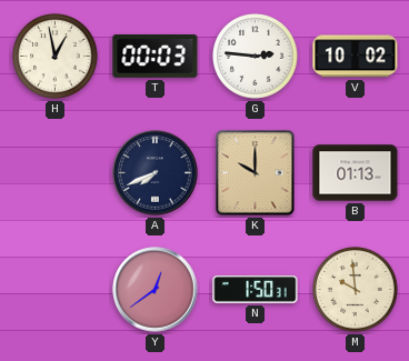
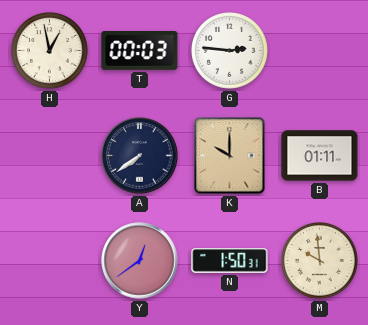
V: 10:02 -> none
A: 7:41 -> 7:39
B: 01:13 -> 01:11
